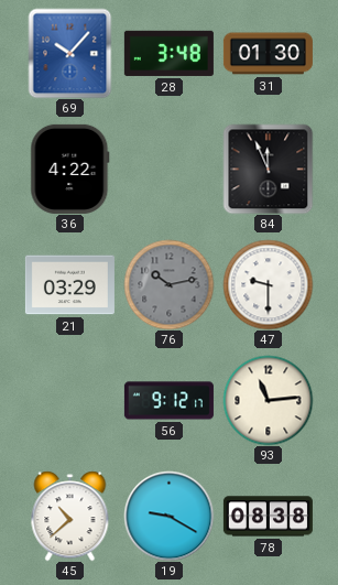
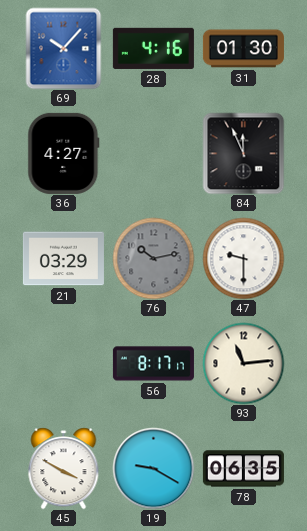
28: 3:48 -> 4:16
36: 4:22 -> 4:27
56: 9:12 -> 8:17
45: 10:38 -> 3:50
78: 08:38 -> 06:35
